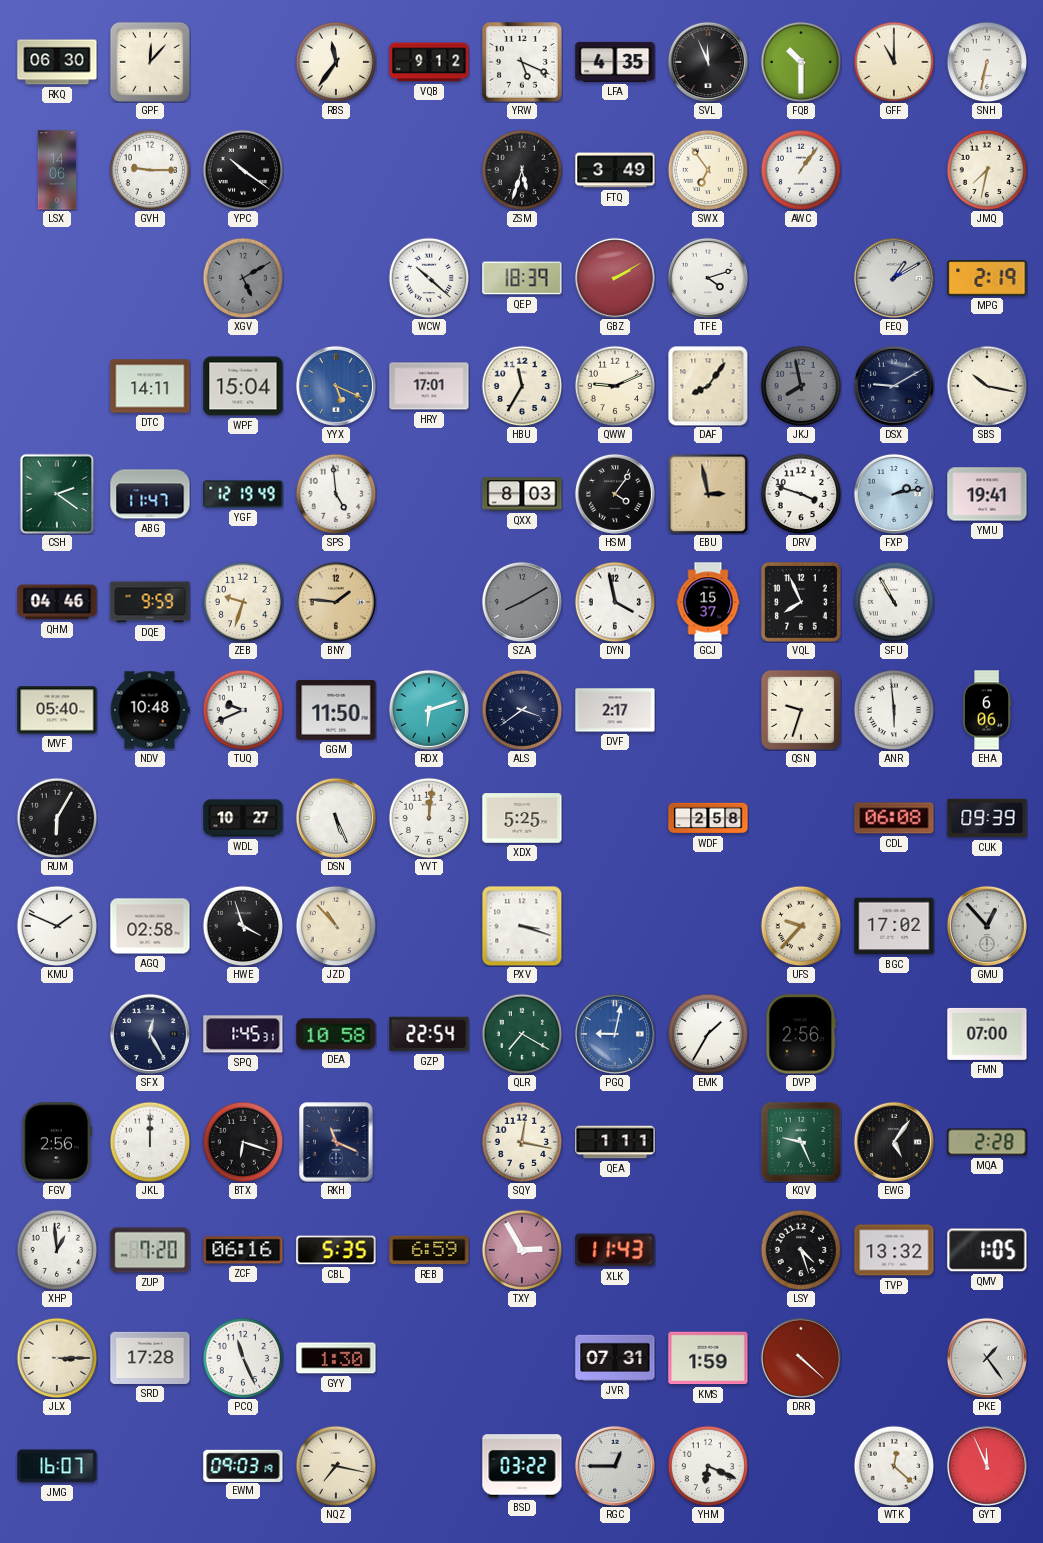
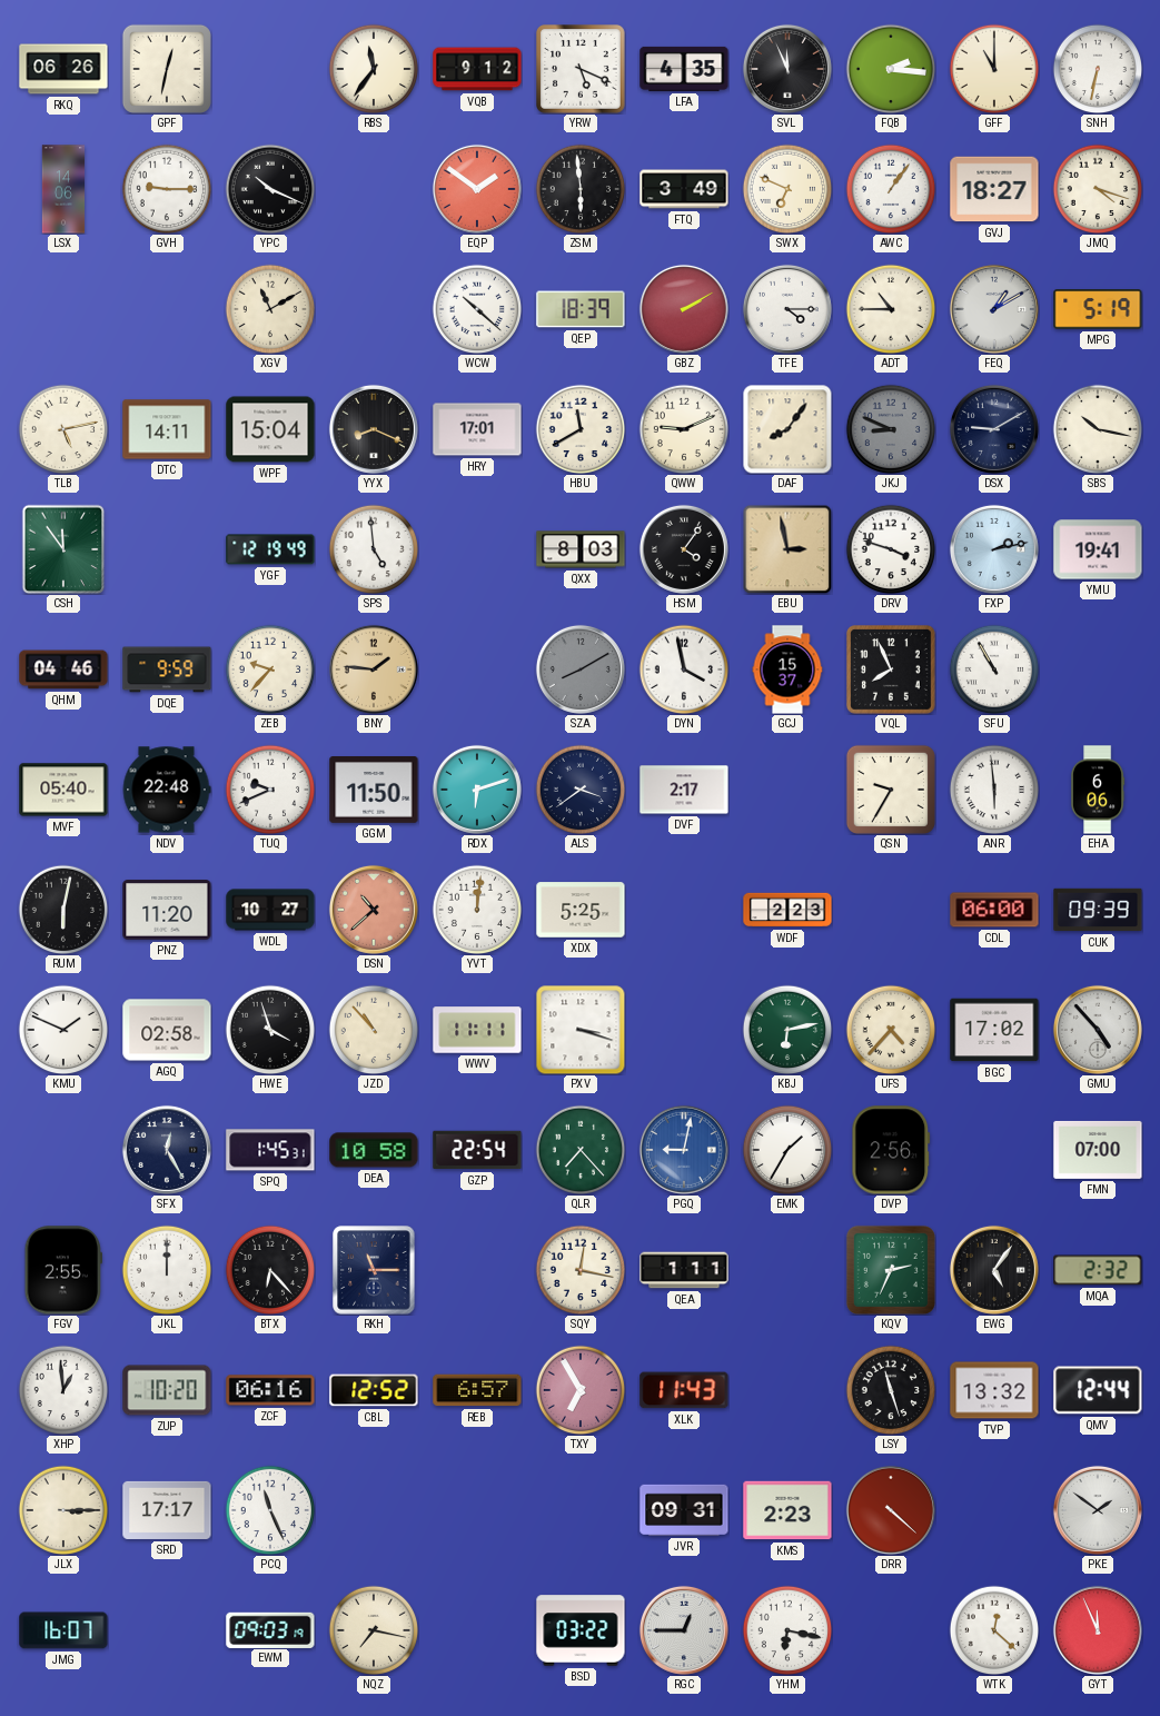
RKQ: 06:30 -> 06:26
GPF: 12:07 -> 12:32
FQB: 10:30 -> 2:16
YPC: 10:21 -> 10:19
EQP: none -> 1:51
ZSM: 5:33 -> 5:59
SWX: 6:54 -> 6:49
GVJ: none -> 18:27
JMQ: 7:32 -> 4:18
XGV: 5:10 -> 11:10
XGV dial: grey -> cream
TFE: 4:12 -> 4:15
ADT: none -> 10:45
MPG: 2:19 -> 5:19
TLB: none -> 5:13
YYX: 5:19 -> 8:19
YYX dial: blue -> black
HBU: 11:35 -> 11:40
JKJ: 7:58 -> 8:49
CSH: 2:21 -> 11:54
ABG: 11:47 -> none
ZEB: 9:33 -> 9:37
NDV: 10:48 -> 22:48
QSN: 9:33 -> 9:35
RUM: 6:05 -> 6:02
PNZ: none -> 11:20
DSN: 5:26 -> 10:38
DSN dial: white -> salmon
WDF: 2:58 -> 2:23
CDL: 06:08 -> 06:00
WWV: none -> 11:11
KBJ: none -> 6:13
UFS: 9:37 -> 4:37
GMU: 12:53 -> 4:53
QLR: 7:20 -> 7:23
FGV: 2:56 -> 2:55
BTX: 6:18 -> 6:23
RKH: 11:19 -> 11:15
KQV: 9:26 -> 2:34
MQA: 2:28 -> 2:32
ZUP: 7:20 -> 10:20
CBL: 5:35 -> 12:52
REB: 6:59 -> 6:57
TXY: 2:55 -> 6:55
LSY: 4:27 -> 11:27
QMV: 1:05 -> 12:44
SRD: 17:28 -> 17:17
GYY: 1:30 -> none
JVR: 07:31 -> 09:31
KMS: 1:59 -> 2:23
PKE: 1:24 -> 1:51
YHM: 6:19 -> 6:17
